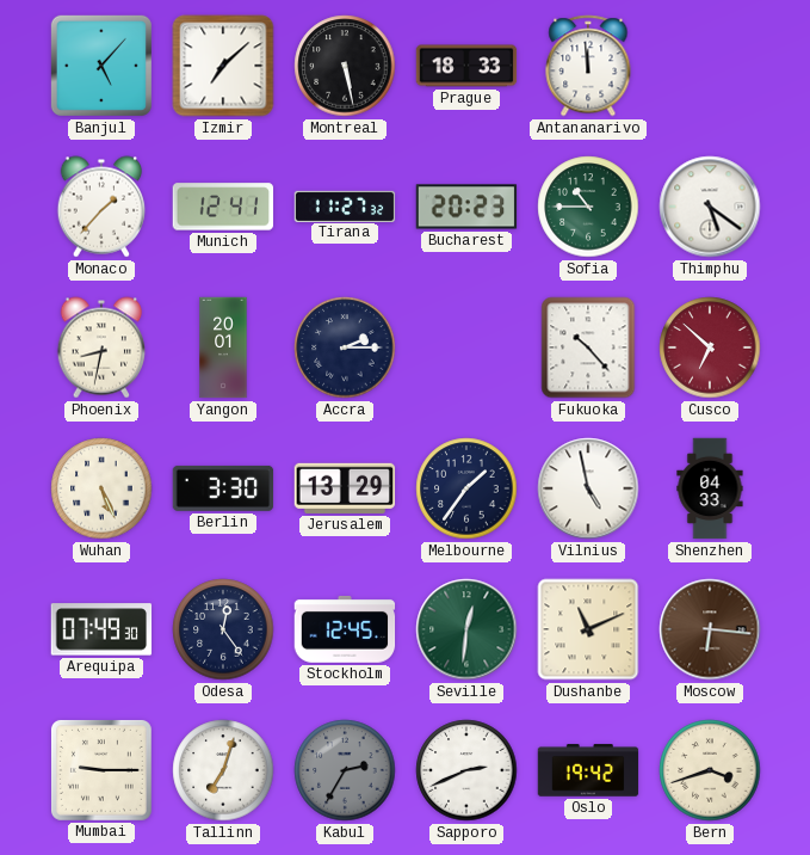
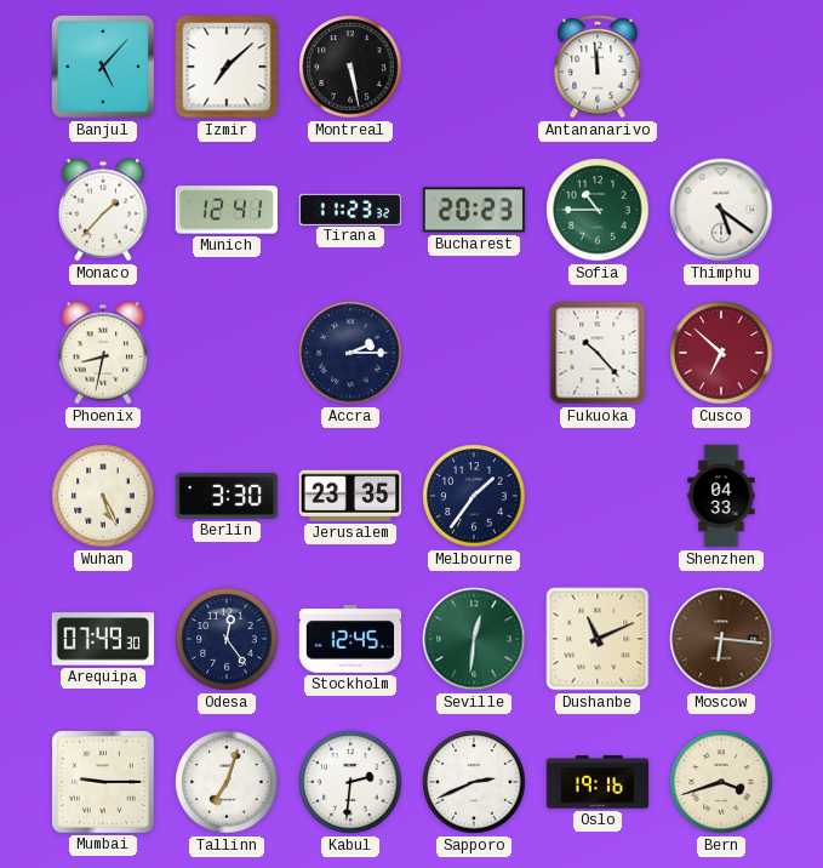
Prague: 18:33 -> none
Tirana: 11:27 -> 11:23
Yangon: 20:01 -> none
Jerusalem: 13:29 -> 23:35
Vilnius: 4:58 -> none
Kabul: 2:35 -> 2:31
Kabul dial: grey -> white
Oslo: 19:42 -> 19:16
